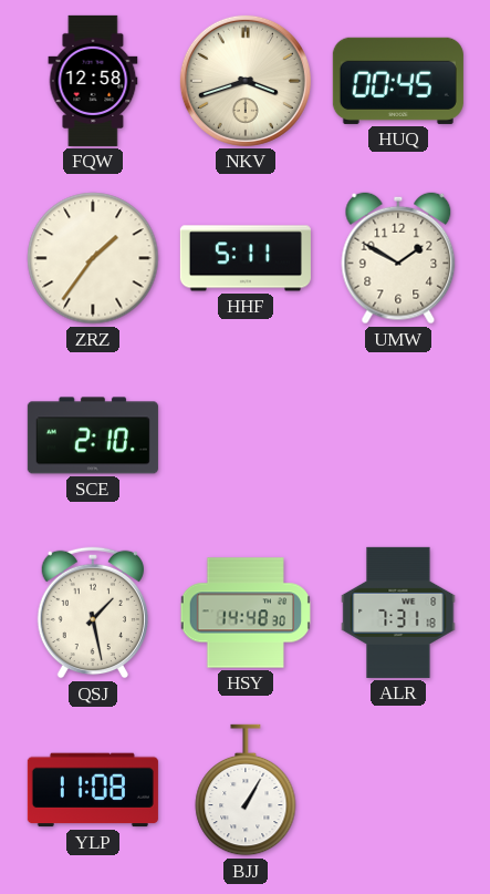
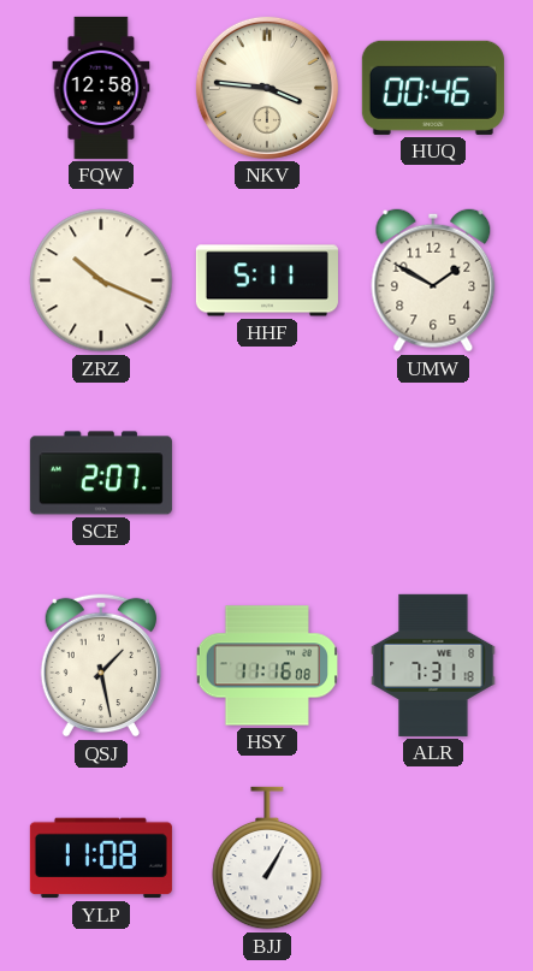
NKV: 3:42 -> 3:46
HUQ: 00:45 -> 00:46
ZRZ: 1:36 -> 10:19
SCE: 2:10 -> 2:07
HSY: 14:48 -> 11:16
